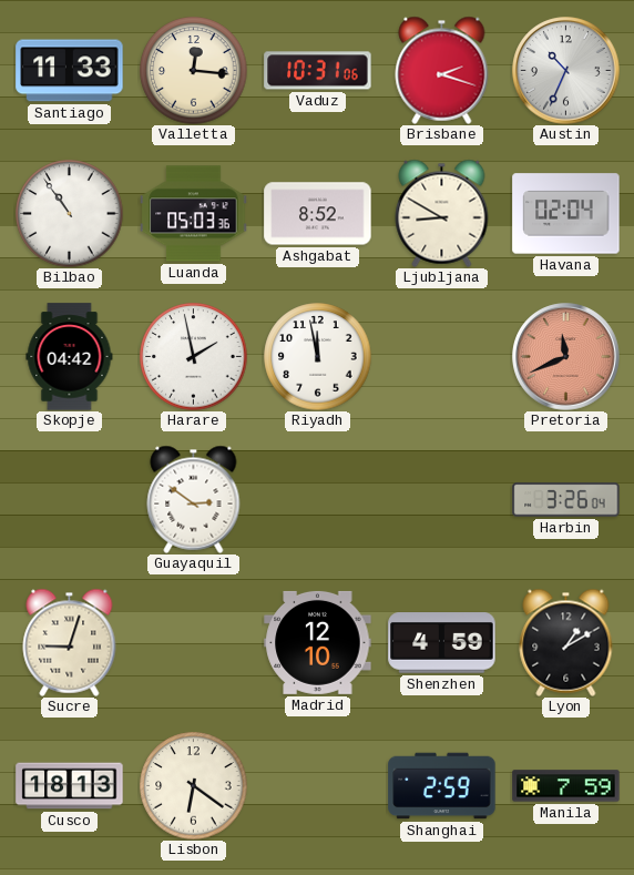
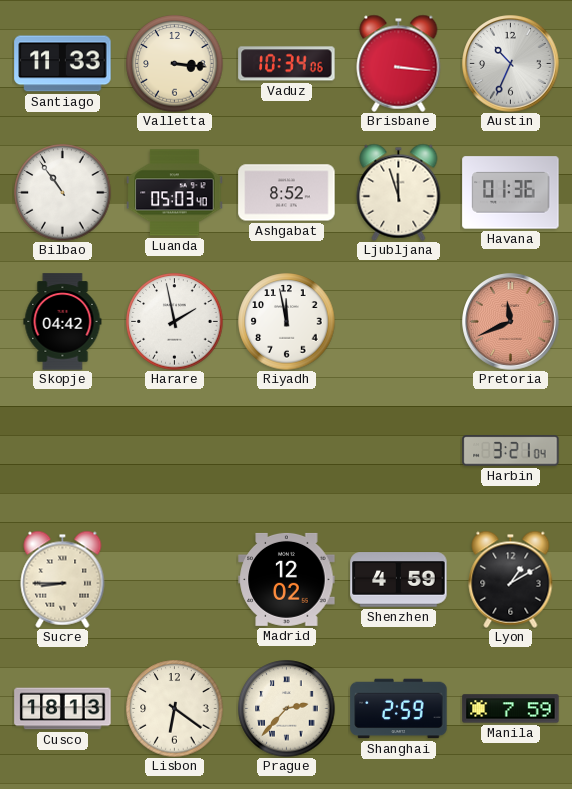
Valletta: 12:16 -> 3:16
Vaduz: 10:31 -> 10:34
Brisbane: 2:18 -> 3:16
Luanda: 05:03:36 -> 05:03:40
Ljubljana: 8:50 -> 11:57
Havana: 02:04 -> 01:36
Guayaquil: 2:51 -> none
Harbin: 3:26 -> 3:21
Sucre: 9:03 -> 8:45
Madrid: 12:10 -> 12:02
Prague: none -> 2:37
